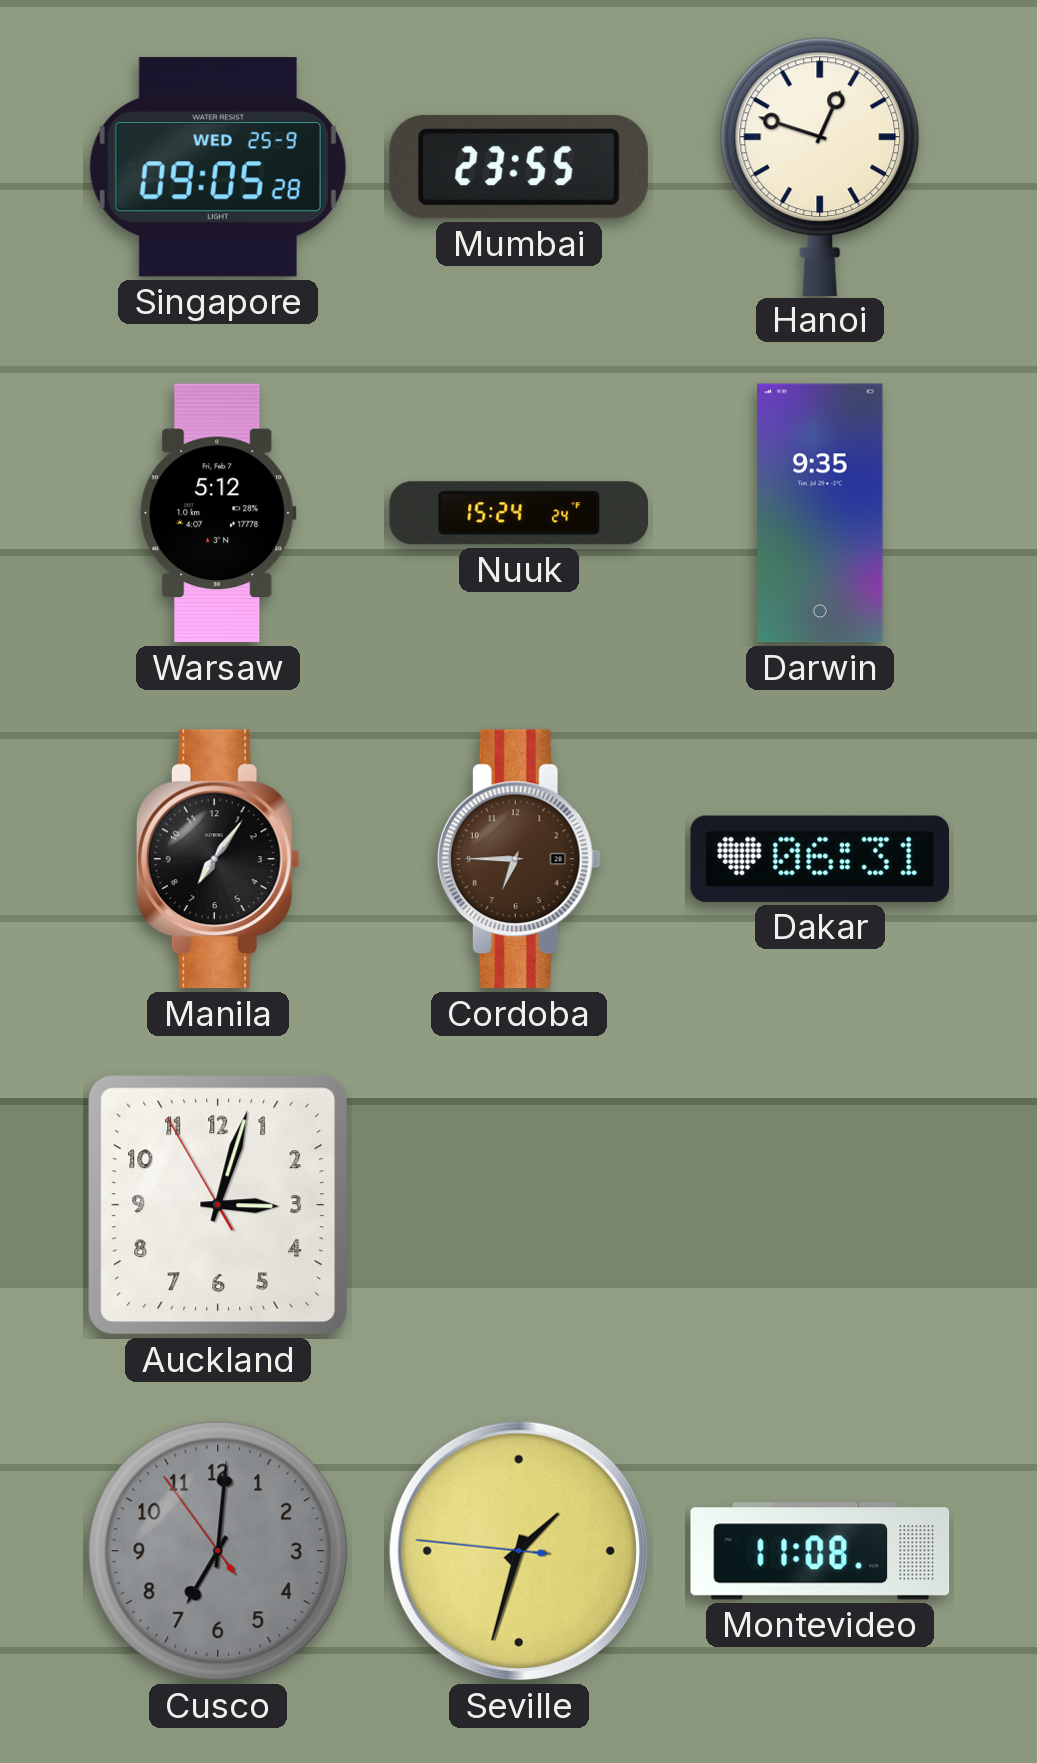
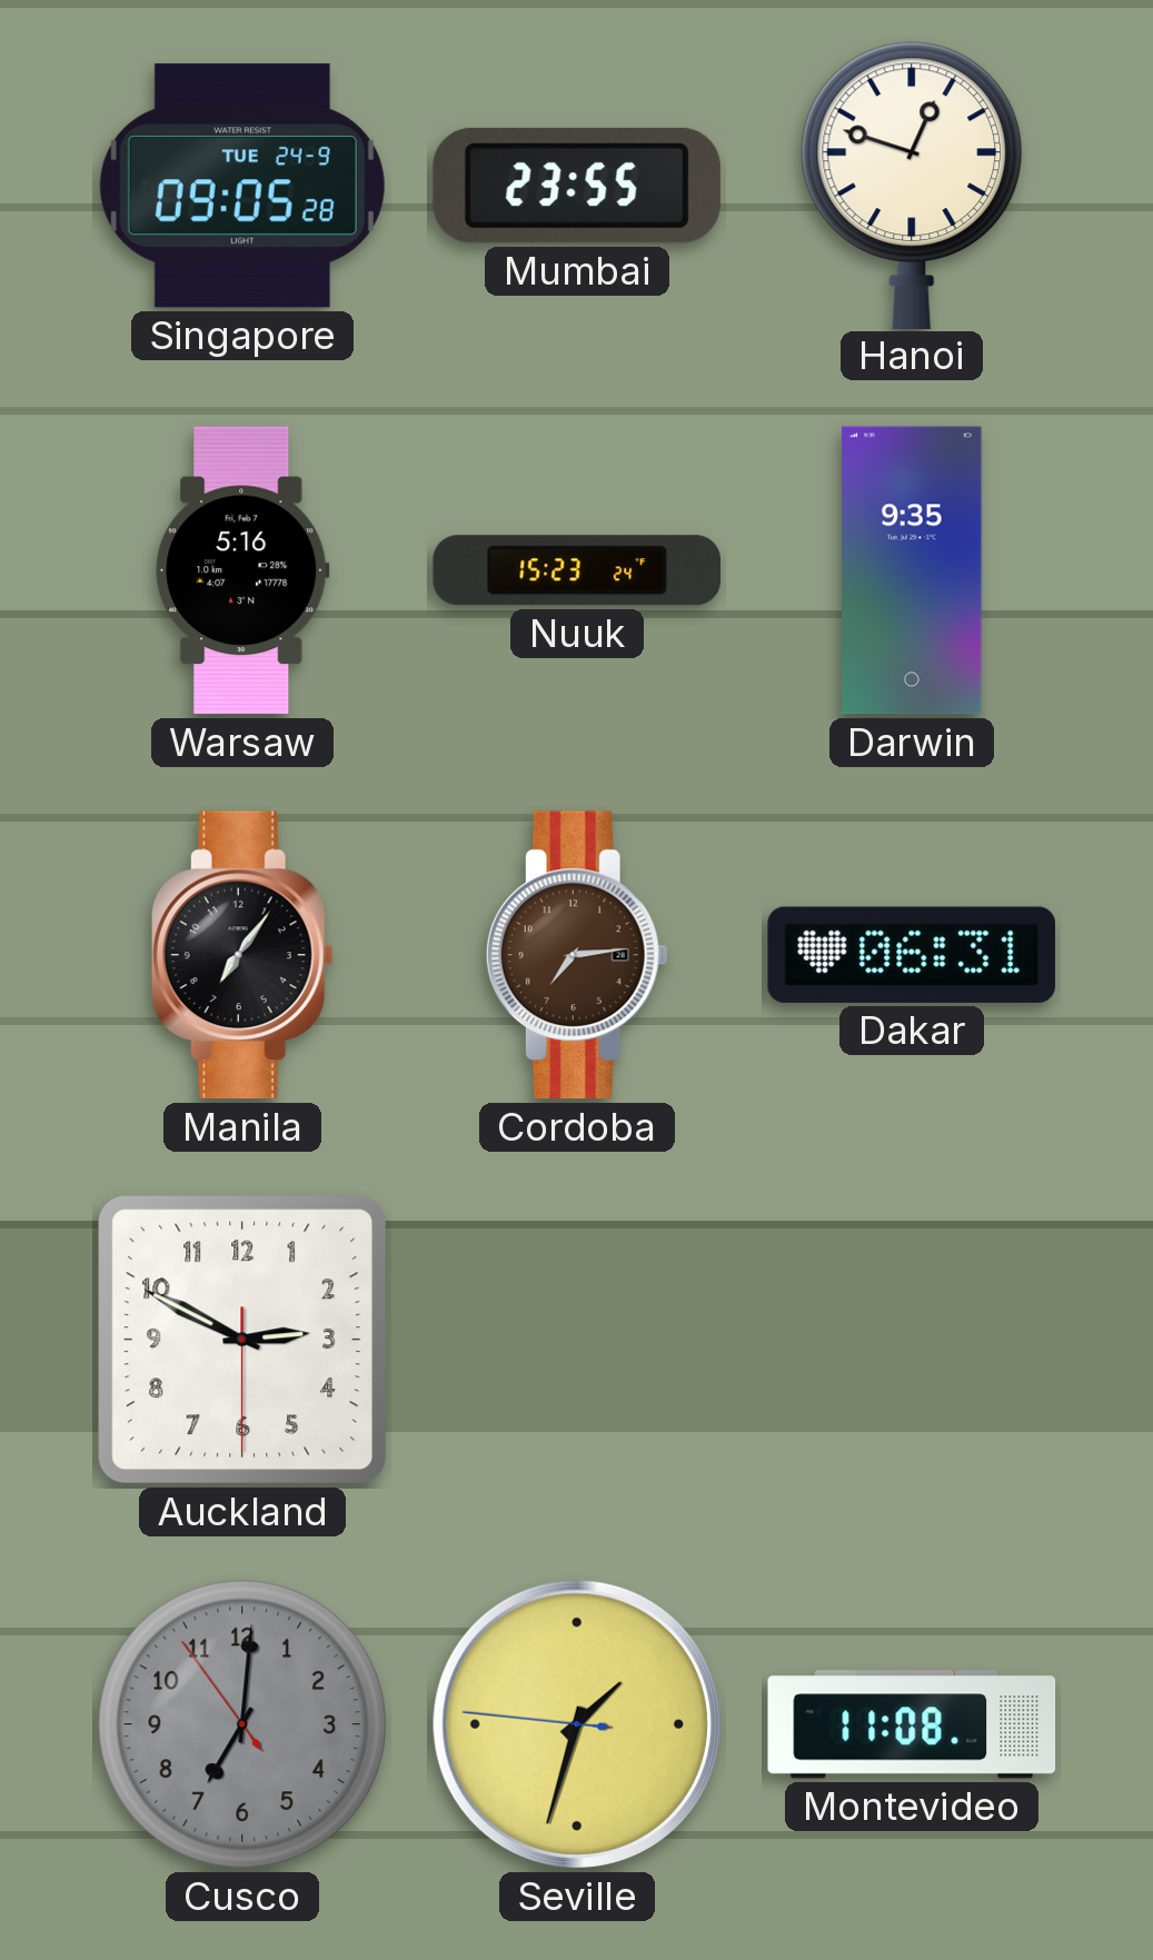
Singapore date: WED 25-9 -> TUE 24-9
Warsaw: 5:12 -> 5:16
Nuuk: 15:24 -> 15:23
Cordoba: 6:45 -> 7:14
Auckland: 3:02 -> 2:49
